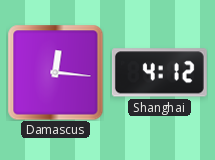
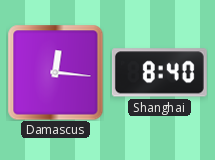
Shanghai: 4:12 -> 8:40
